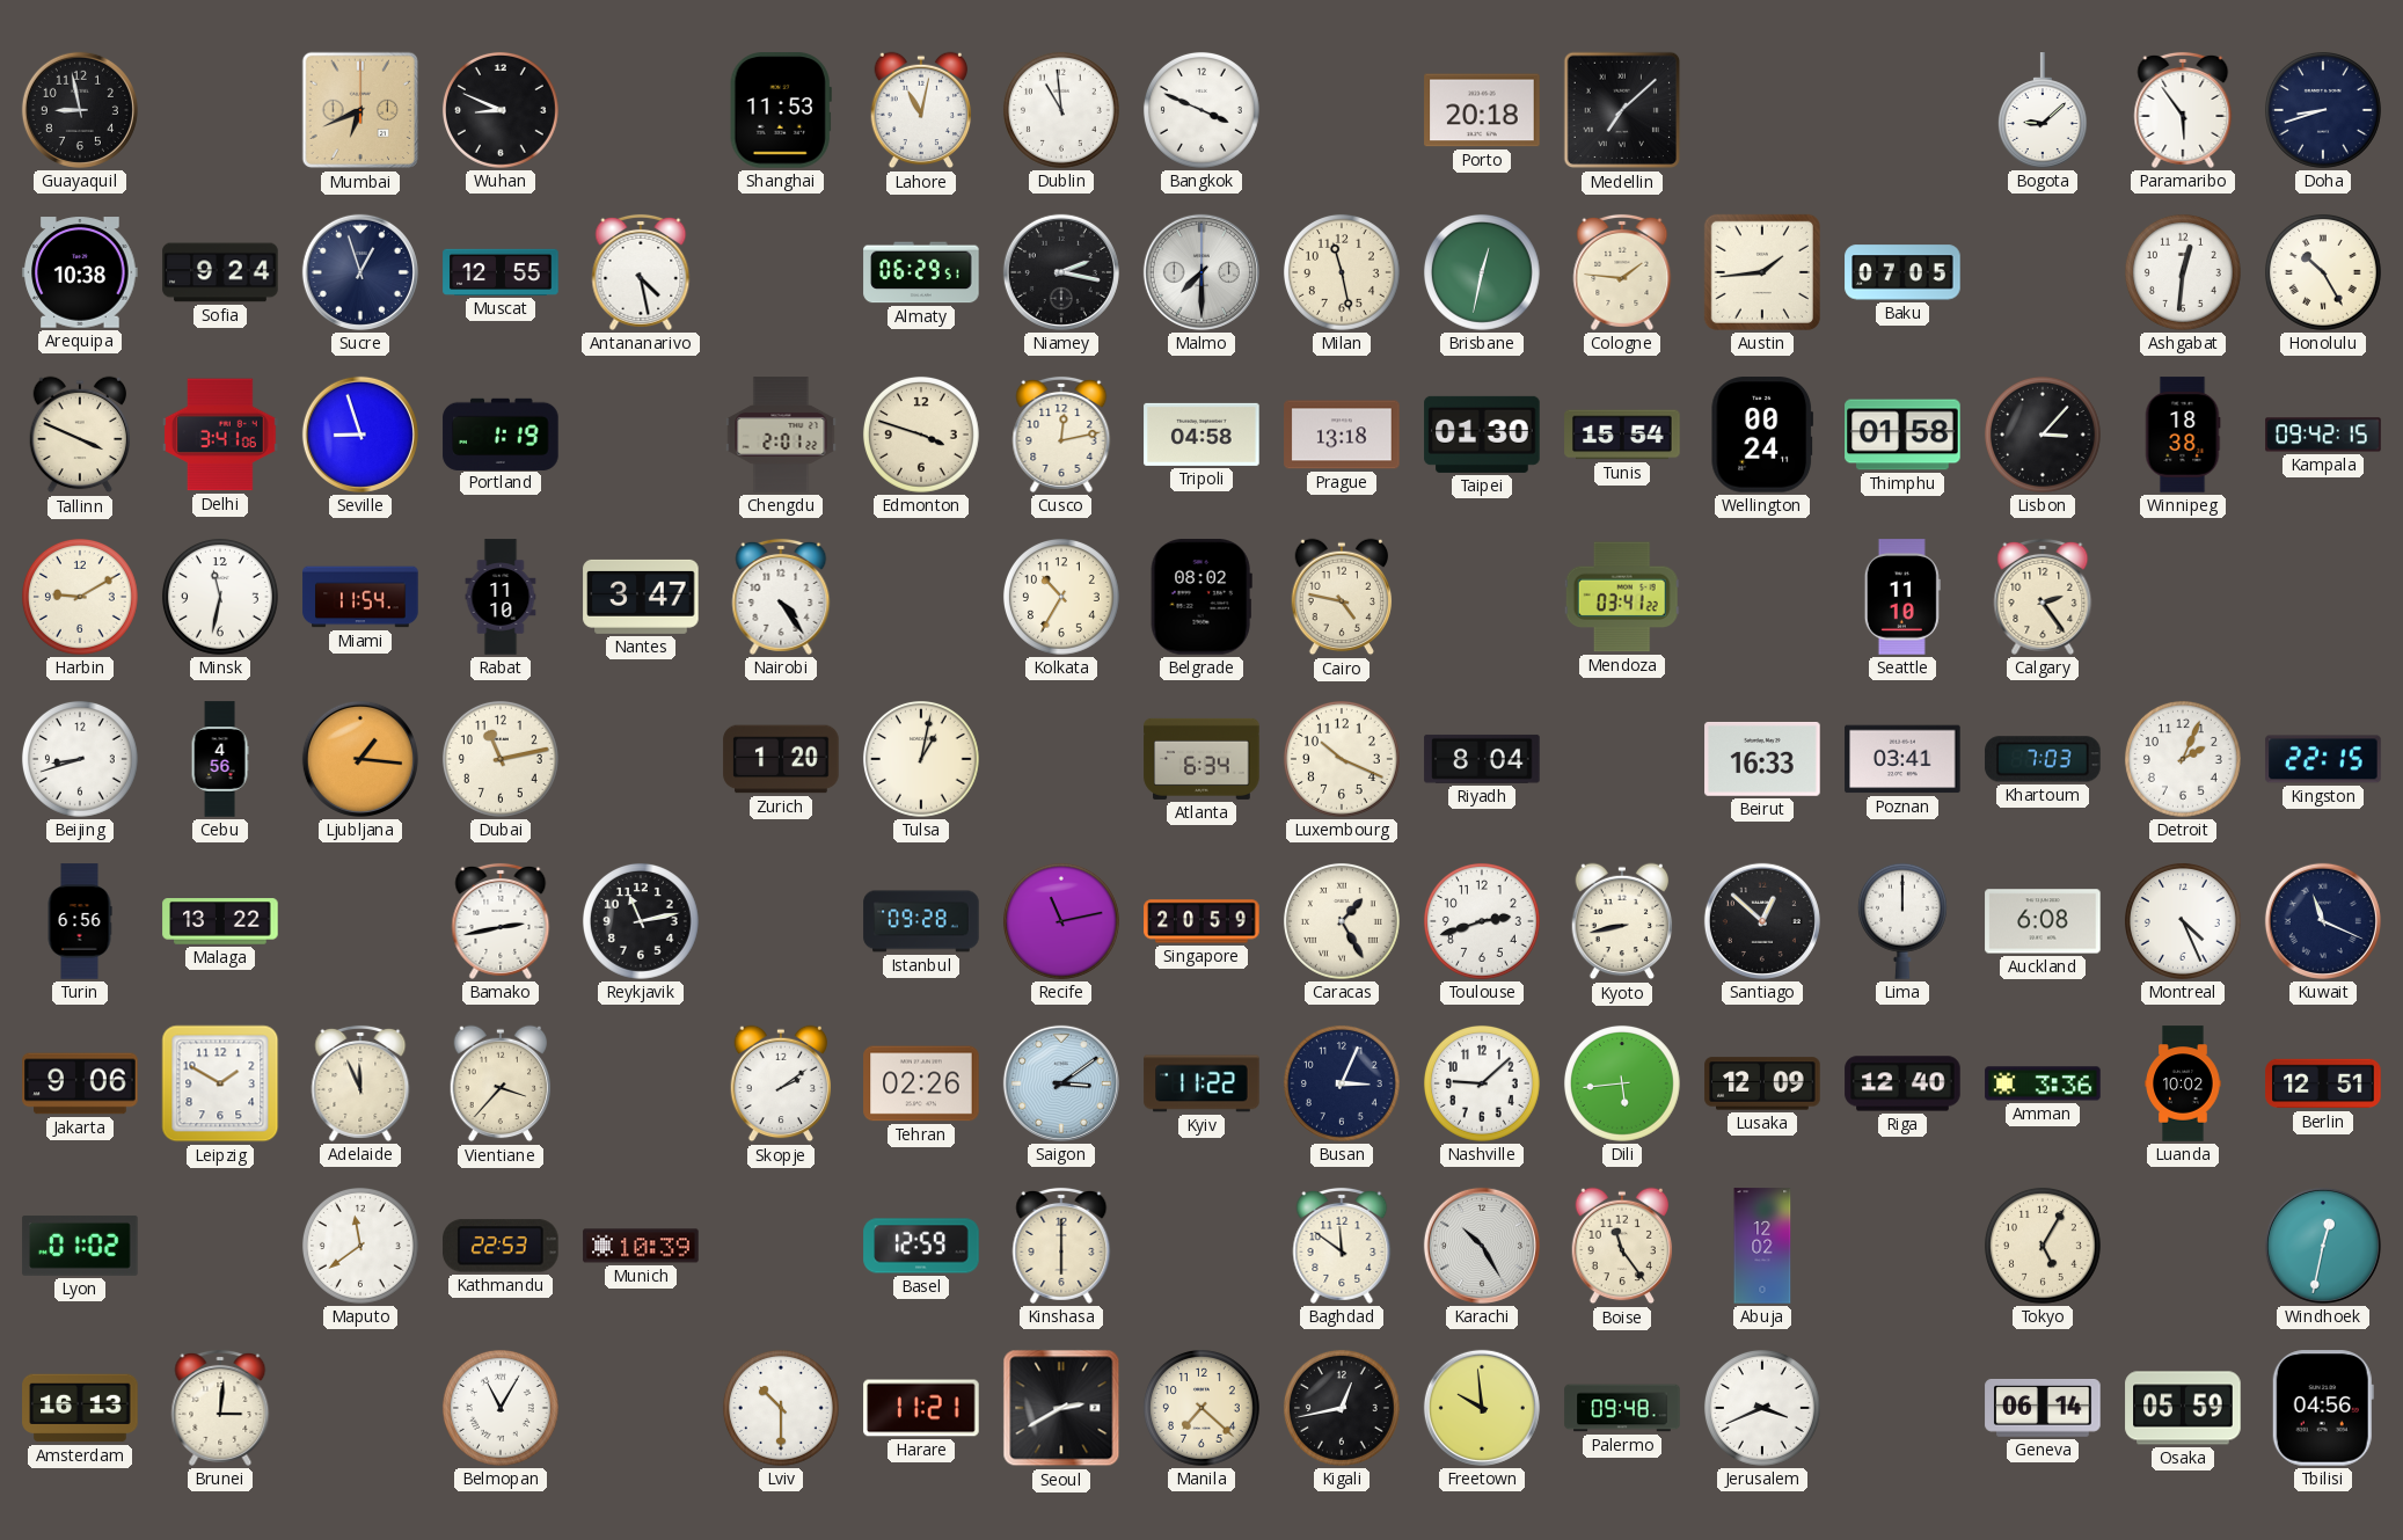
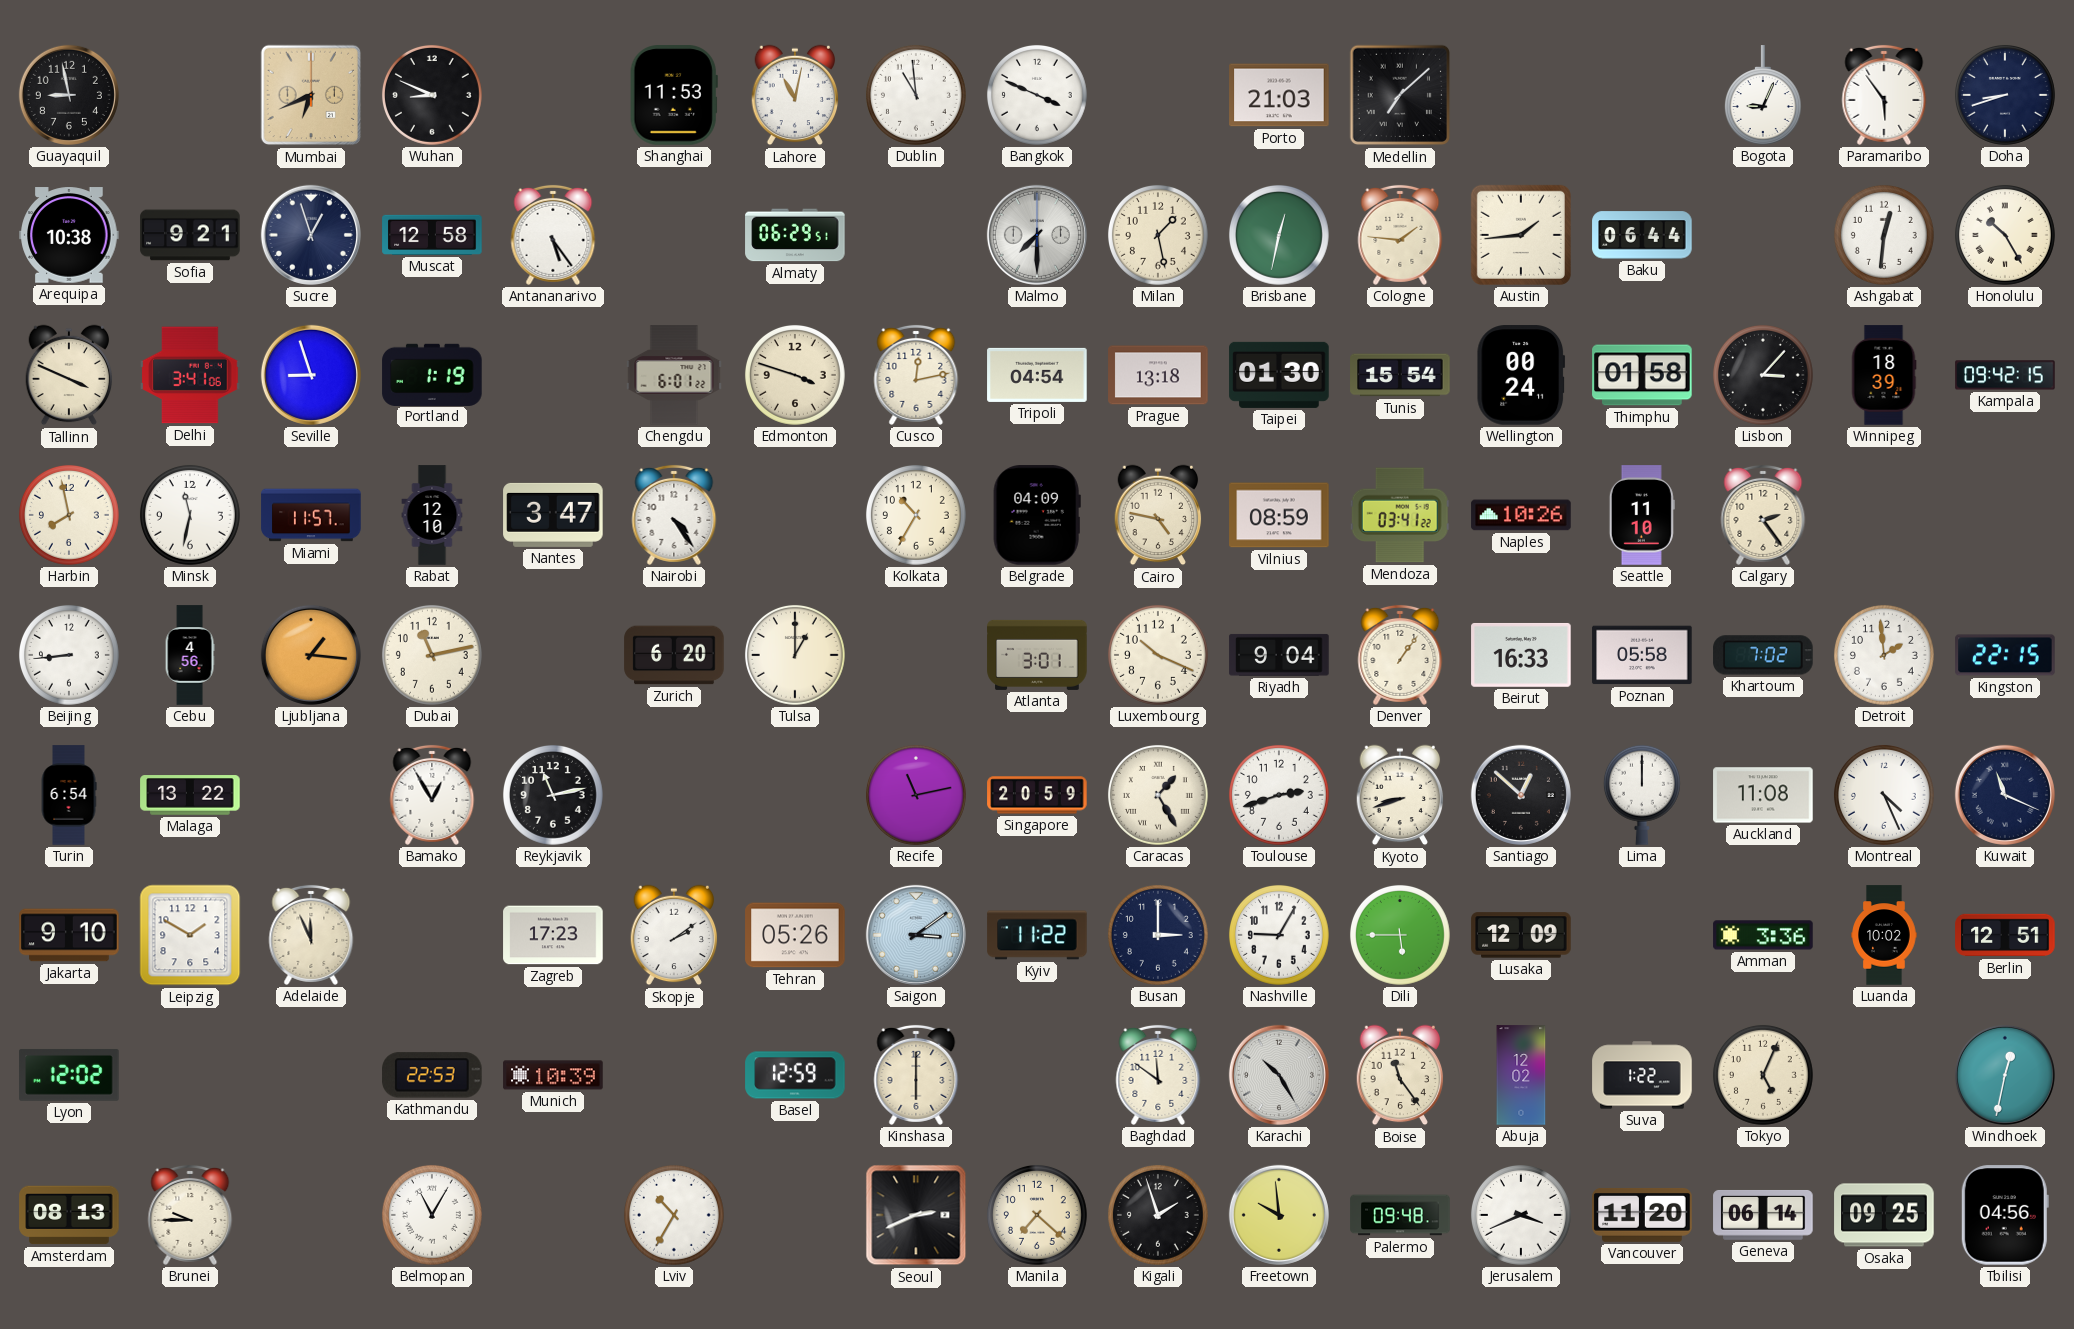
Porto: 20:18 -> 21:03
Bogota: 9:08 -> 9:04
Sofia: 9:24 -> 9:21
Muscat: 12:55 -> 12:58
Antananarivo: 4:28 -> 5:24
Niamey: 2:17 -> none
Milan: 11:28 -> 1:28
Baku: 07:05 -> 06:44
Chengdu: 2:01 -> 6:01
Tripoli: 04:58 -> 04:54
Winnipeg: 18:38 -> 18:39
Harbin: 9:10 -> 7:58
Miami: 11:54 -> 11:57
Rabat: 11:10 -> 12:10
Belgrade: 08:02 -> 04:09
Vilnius: none -> 08:59
Naples: none -> 10:26
Beijing: 8:42 -> 8:44
Zurich: 1:20 -> 6:20
Tulsa: 1:02 -> 1:00
Atlanta: 6:34 -> 3:01
Riyadh: 8:04 -> 9:04
Denver: none -> 1:06
Poznan: 03:41 -> 05:58
Khartoum: 7:03 -> 7:02
Detroit: 2:04 -> 1:59
Turin: 6:56 -> 6:54
Bamako: 2:43 -> 12:55
Istanbul: 09:28 -> none
Kyoto: 8:43 -> 8:42
Auckland: 6:08 -> 11:08
Jakarta: 9:06 -> 9:10
Vientiane: 3:37 -> none
Zagreb: none -> 17:23
Tehran: 02:26 -> 05:26
Busan: 3:04 -> 3:00
Nashville: 9:08 -> 9:05
Dili: 5:44 -> 5:45
Riga: 12:40 -> none
Lyon: 01:02 -> 12:02
Maputo: 11:39 -> none
Suva: none -> 1:22
Tokyo: 5:05 -> 5:04
Amsterdam: 16:13 -> 08:13
Brunei: 3:01 -> 9:45
Lviv: 10:30 -> 10:35
Harare: 11:21 -> none
Seoul: 2:40 -> 2:41
Kigali: 12:43 -> 1:57
Vancouver: none -> 11:20
Osaka: 05:59 -> 09:25
